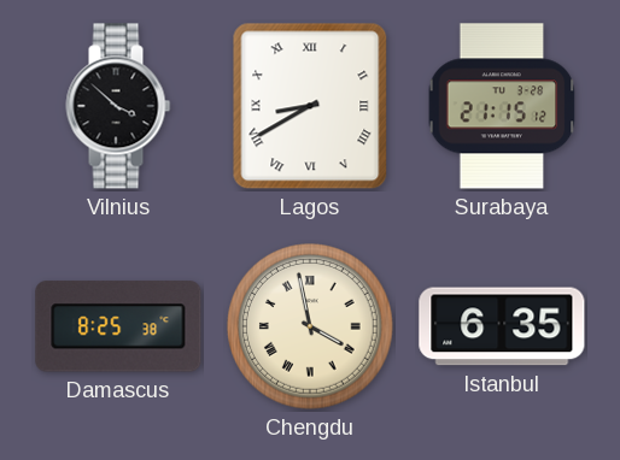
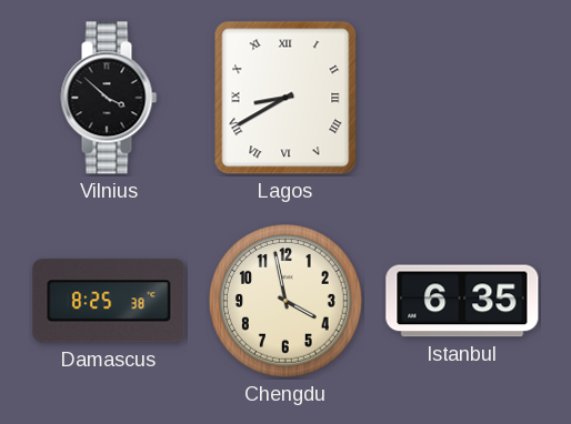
Surabaya: 21:15 -> none
Chengdu numerals: Roman -> Arabic
